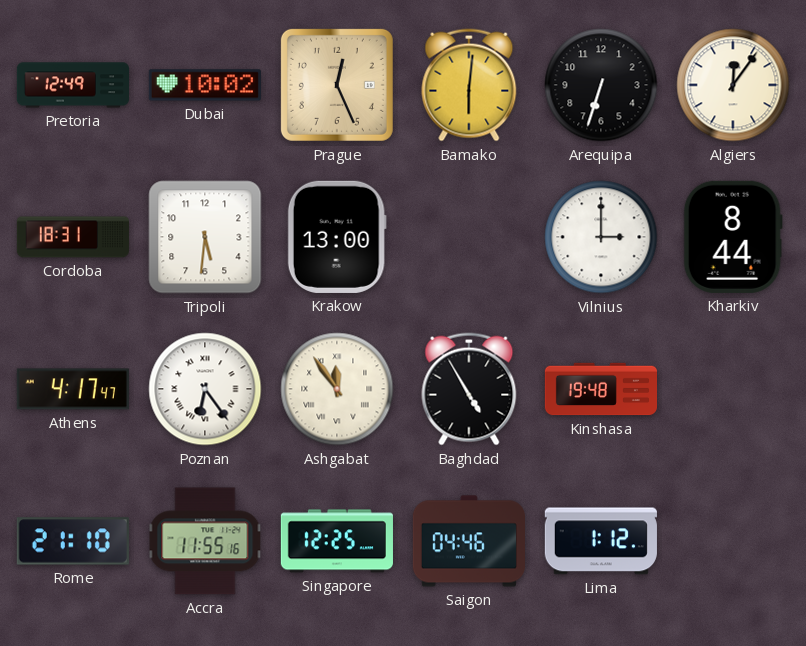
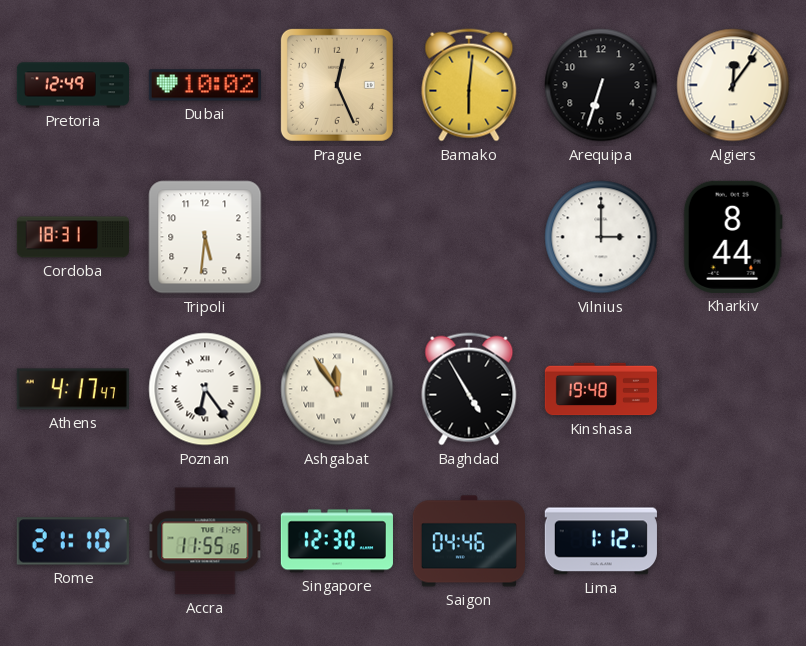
Krakow: 13:00 -> none
Singapore: 12:25 -> 12:30
